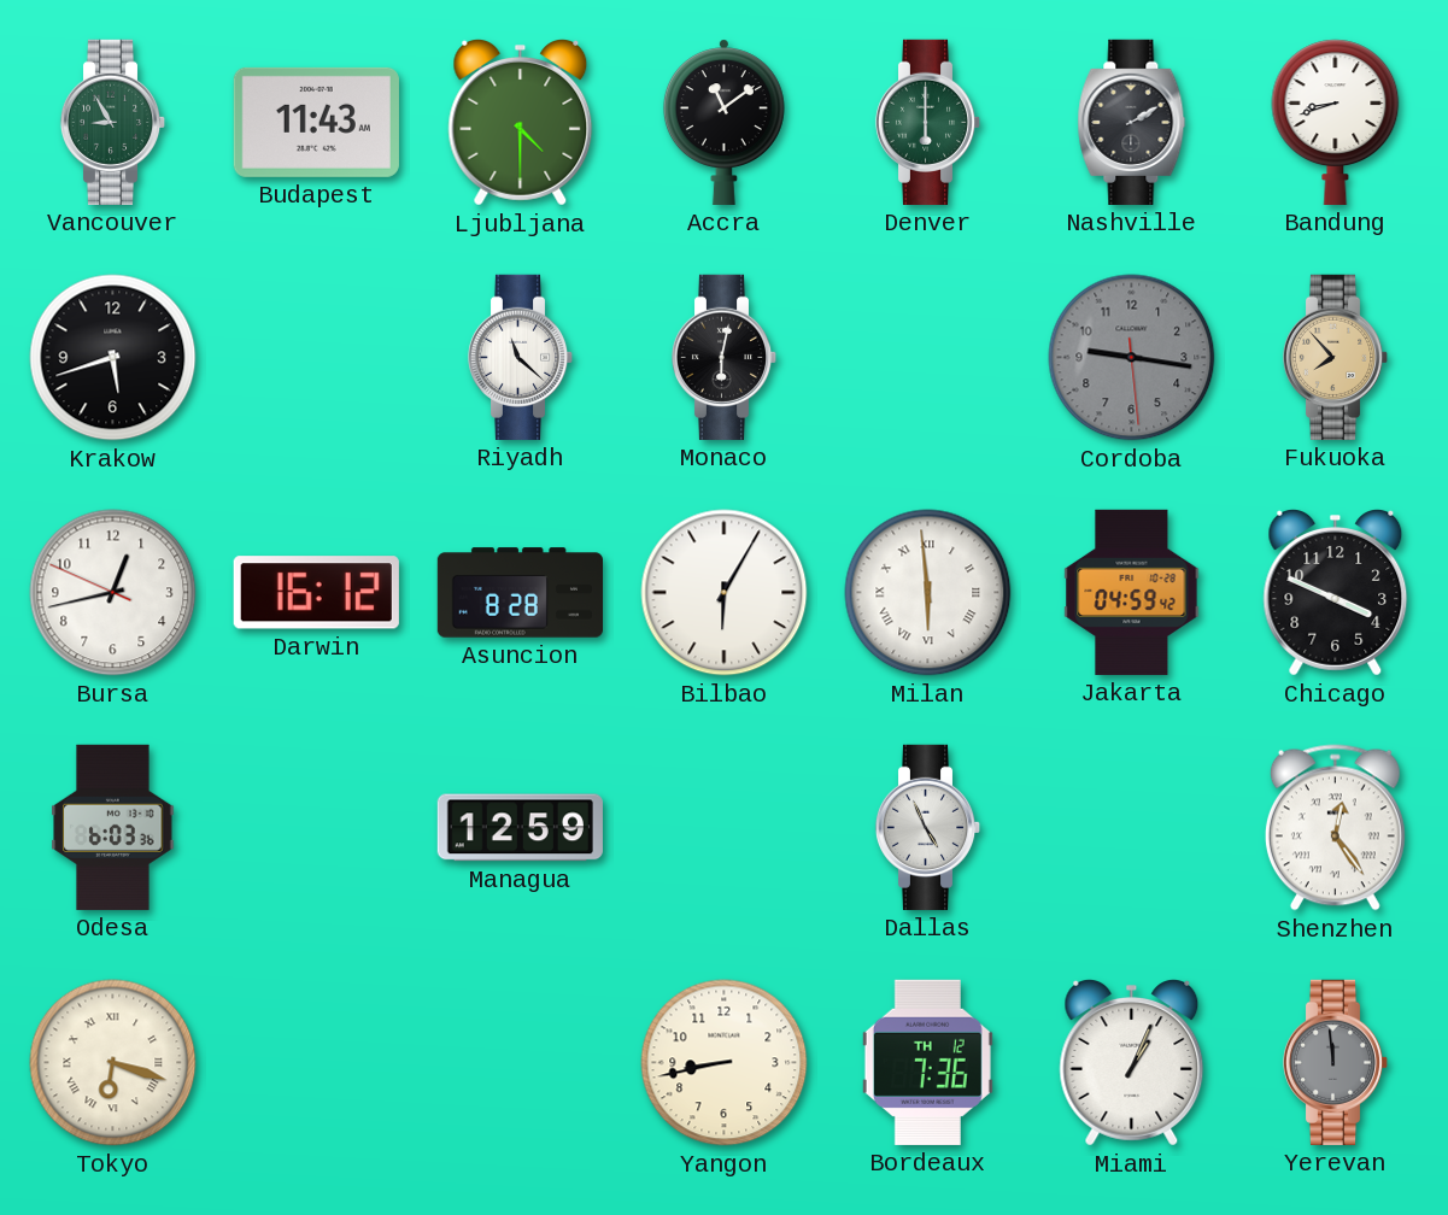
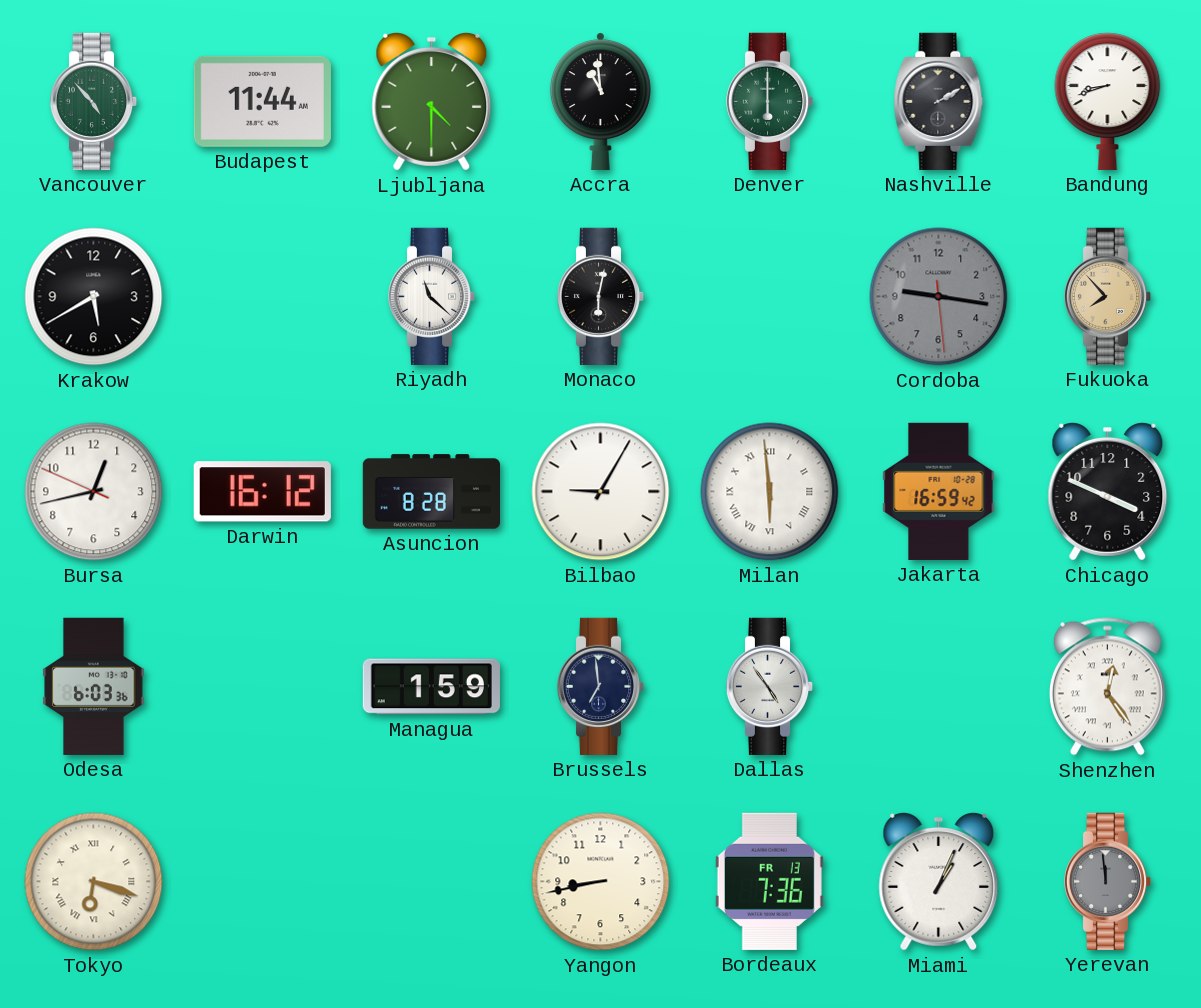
Vancouver: 8:55 -> 4:53
Budapest: 11:43 -> 11:44
Accra: 11:09 -> 10:59
Krakow: 5:42 -> 5:40
Bilbao: 6:05 -> 9:05
Jakarta: 04:59 -> 16:59
Managua: 12:59 -> 1:59
Brussels: none -> 6:59
Dallas: 4:56 -> 4:54
Bordeaux date: TH 12 -> FR 13
